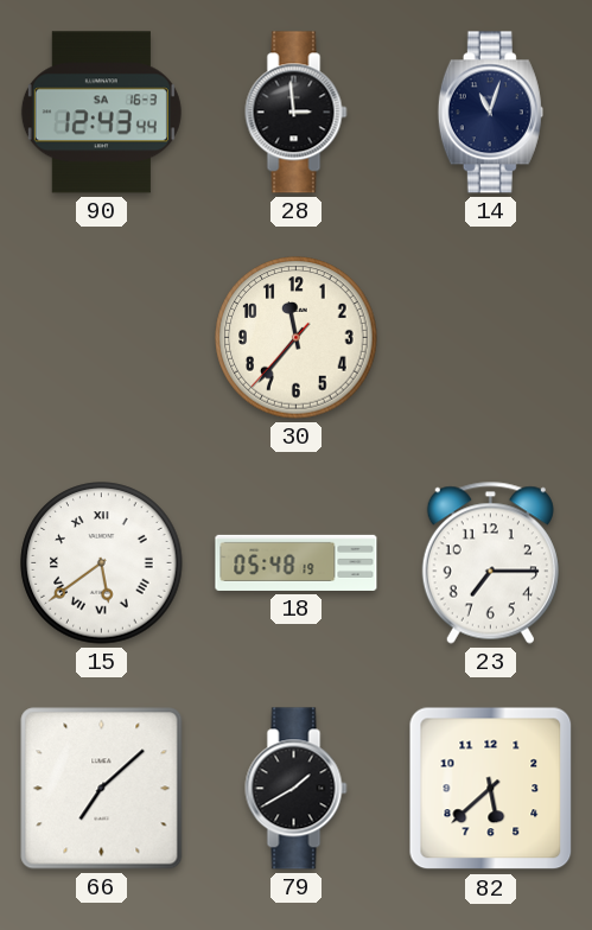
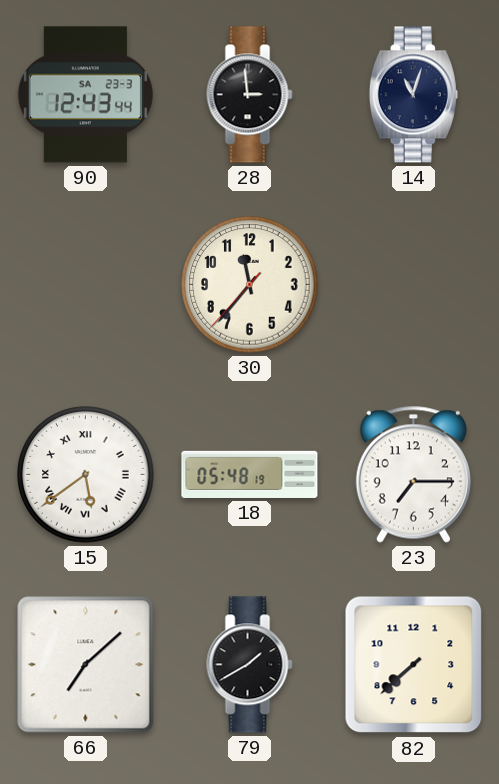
90 date: SA 16-3 -> SA 23-3
82: 5:38 -> 7:38
